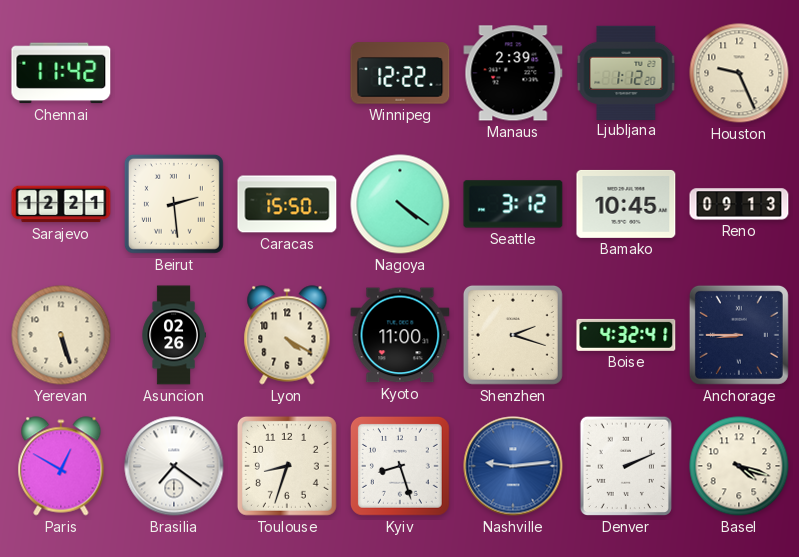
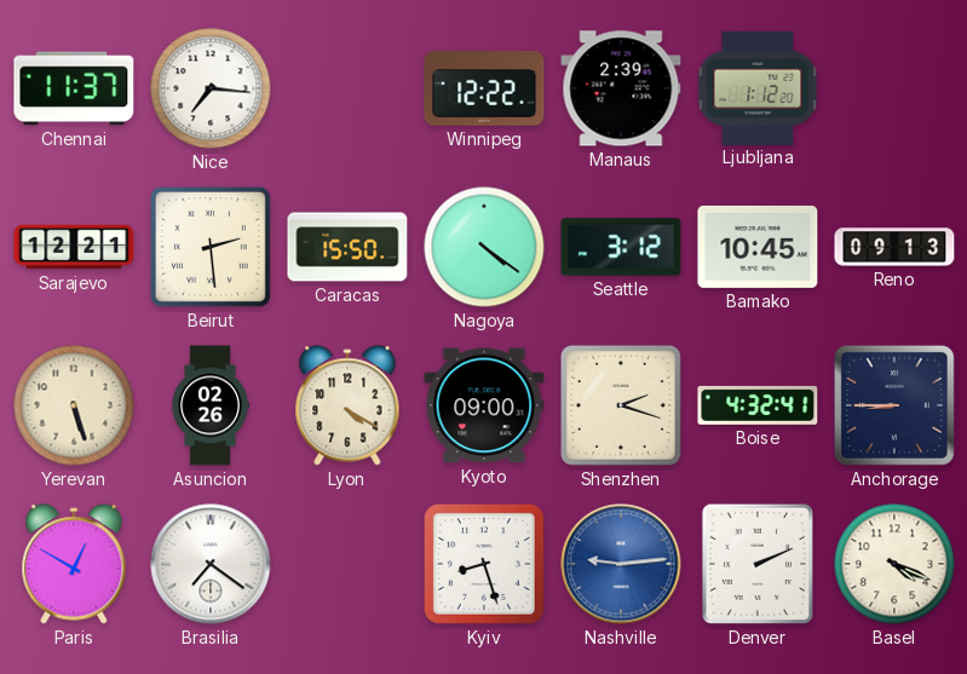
Chennai: 11:42 -> 11:37
Nice: none -> 7:16
Houston: 9:26 -> none
Kyoto: 11:00 -> 09:00
Toulouse: 8:33 -> none
Basel: 4:18 -> 4:19
